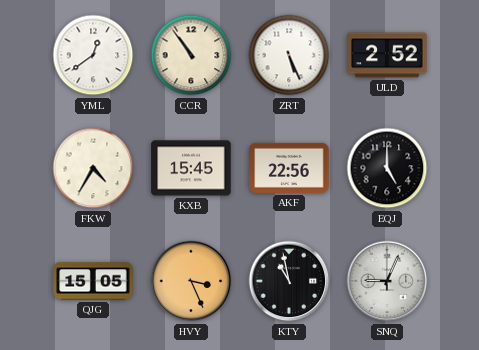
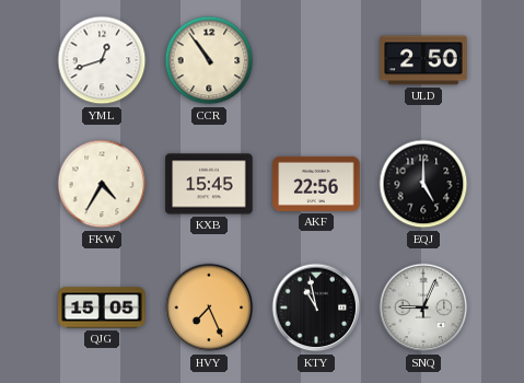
YML: 12:39 -> 12:42
ZRT: 5:26 -> none
ULD: 2:52 -> 2:50
HVY: 3:26 -> 7:26
